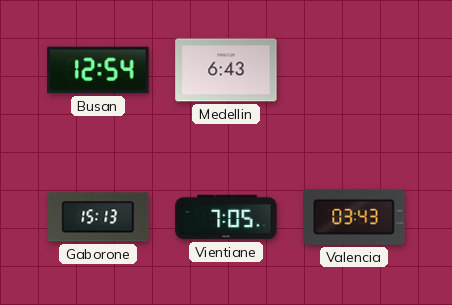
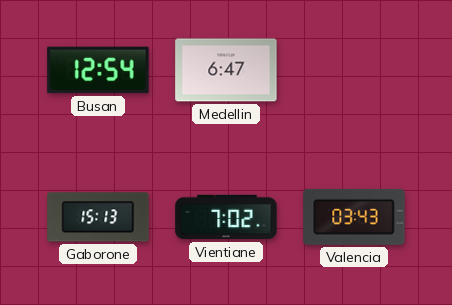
Medellin: 6:43 -> 6:47
Vientiane: 7:05 -> 7:02
